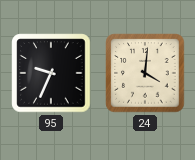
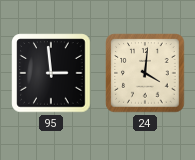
95: 9:34 -> 2:59
